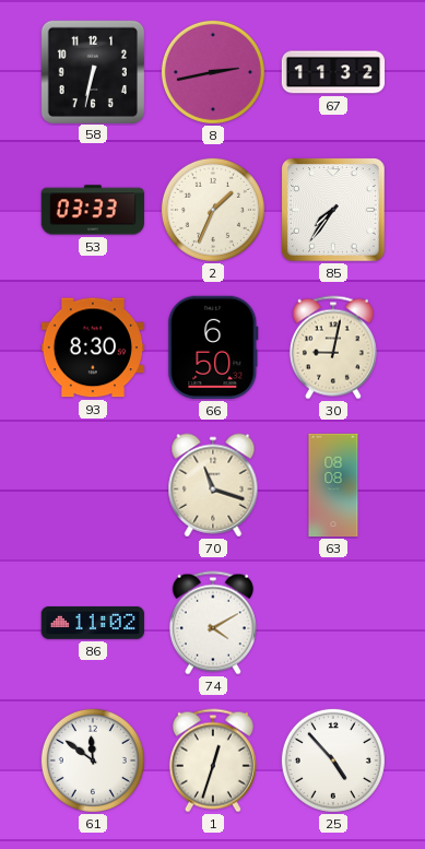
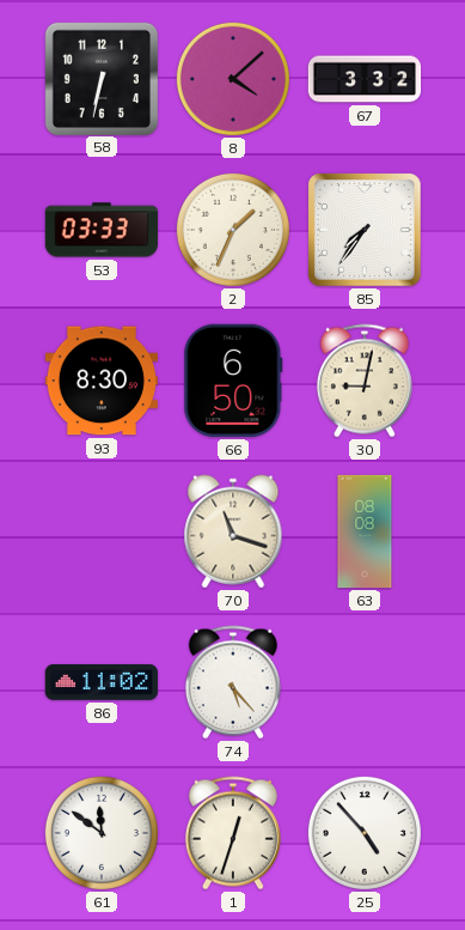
8: 2:43 -> 4:08
67: 11:32 -> 3:32
74: 4:10 -> 5:23
